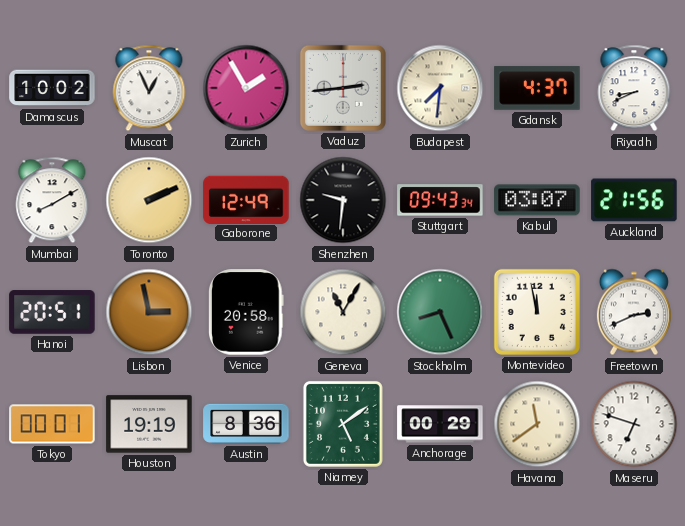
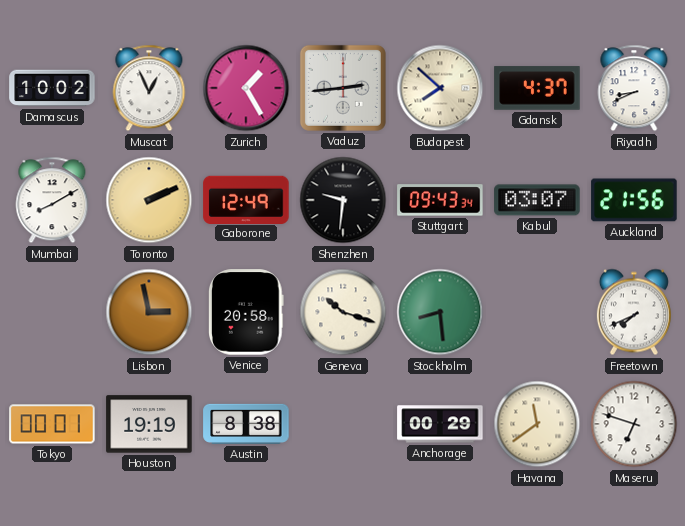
Zurich: 1:55 -> 1:25
Budapest: 7:31 -> 7:52
Hanoi: 20:51 -> none
Geneva: 11:05 -> 10:18
Stockholm: 8:26 -> 8:29
Montevideo: 11:58 -> none
Freetown: 2:41 -> 7:41
Austin: 8:36 -> 8:38
Niamey: 5:09 -> none
